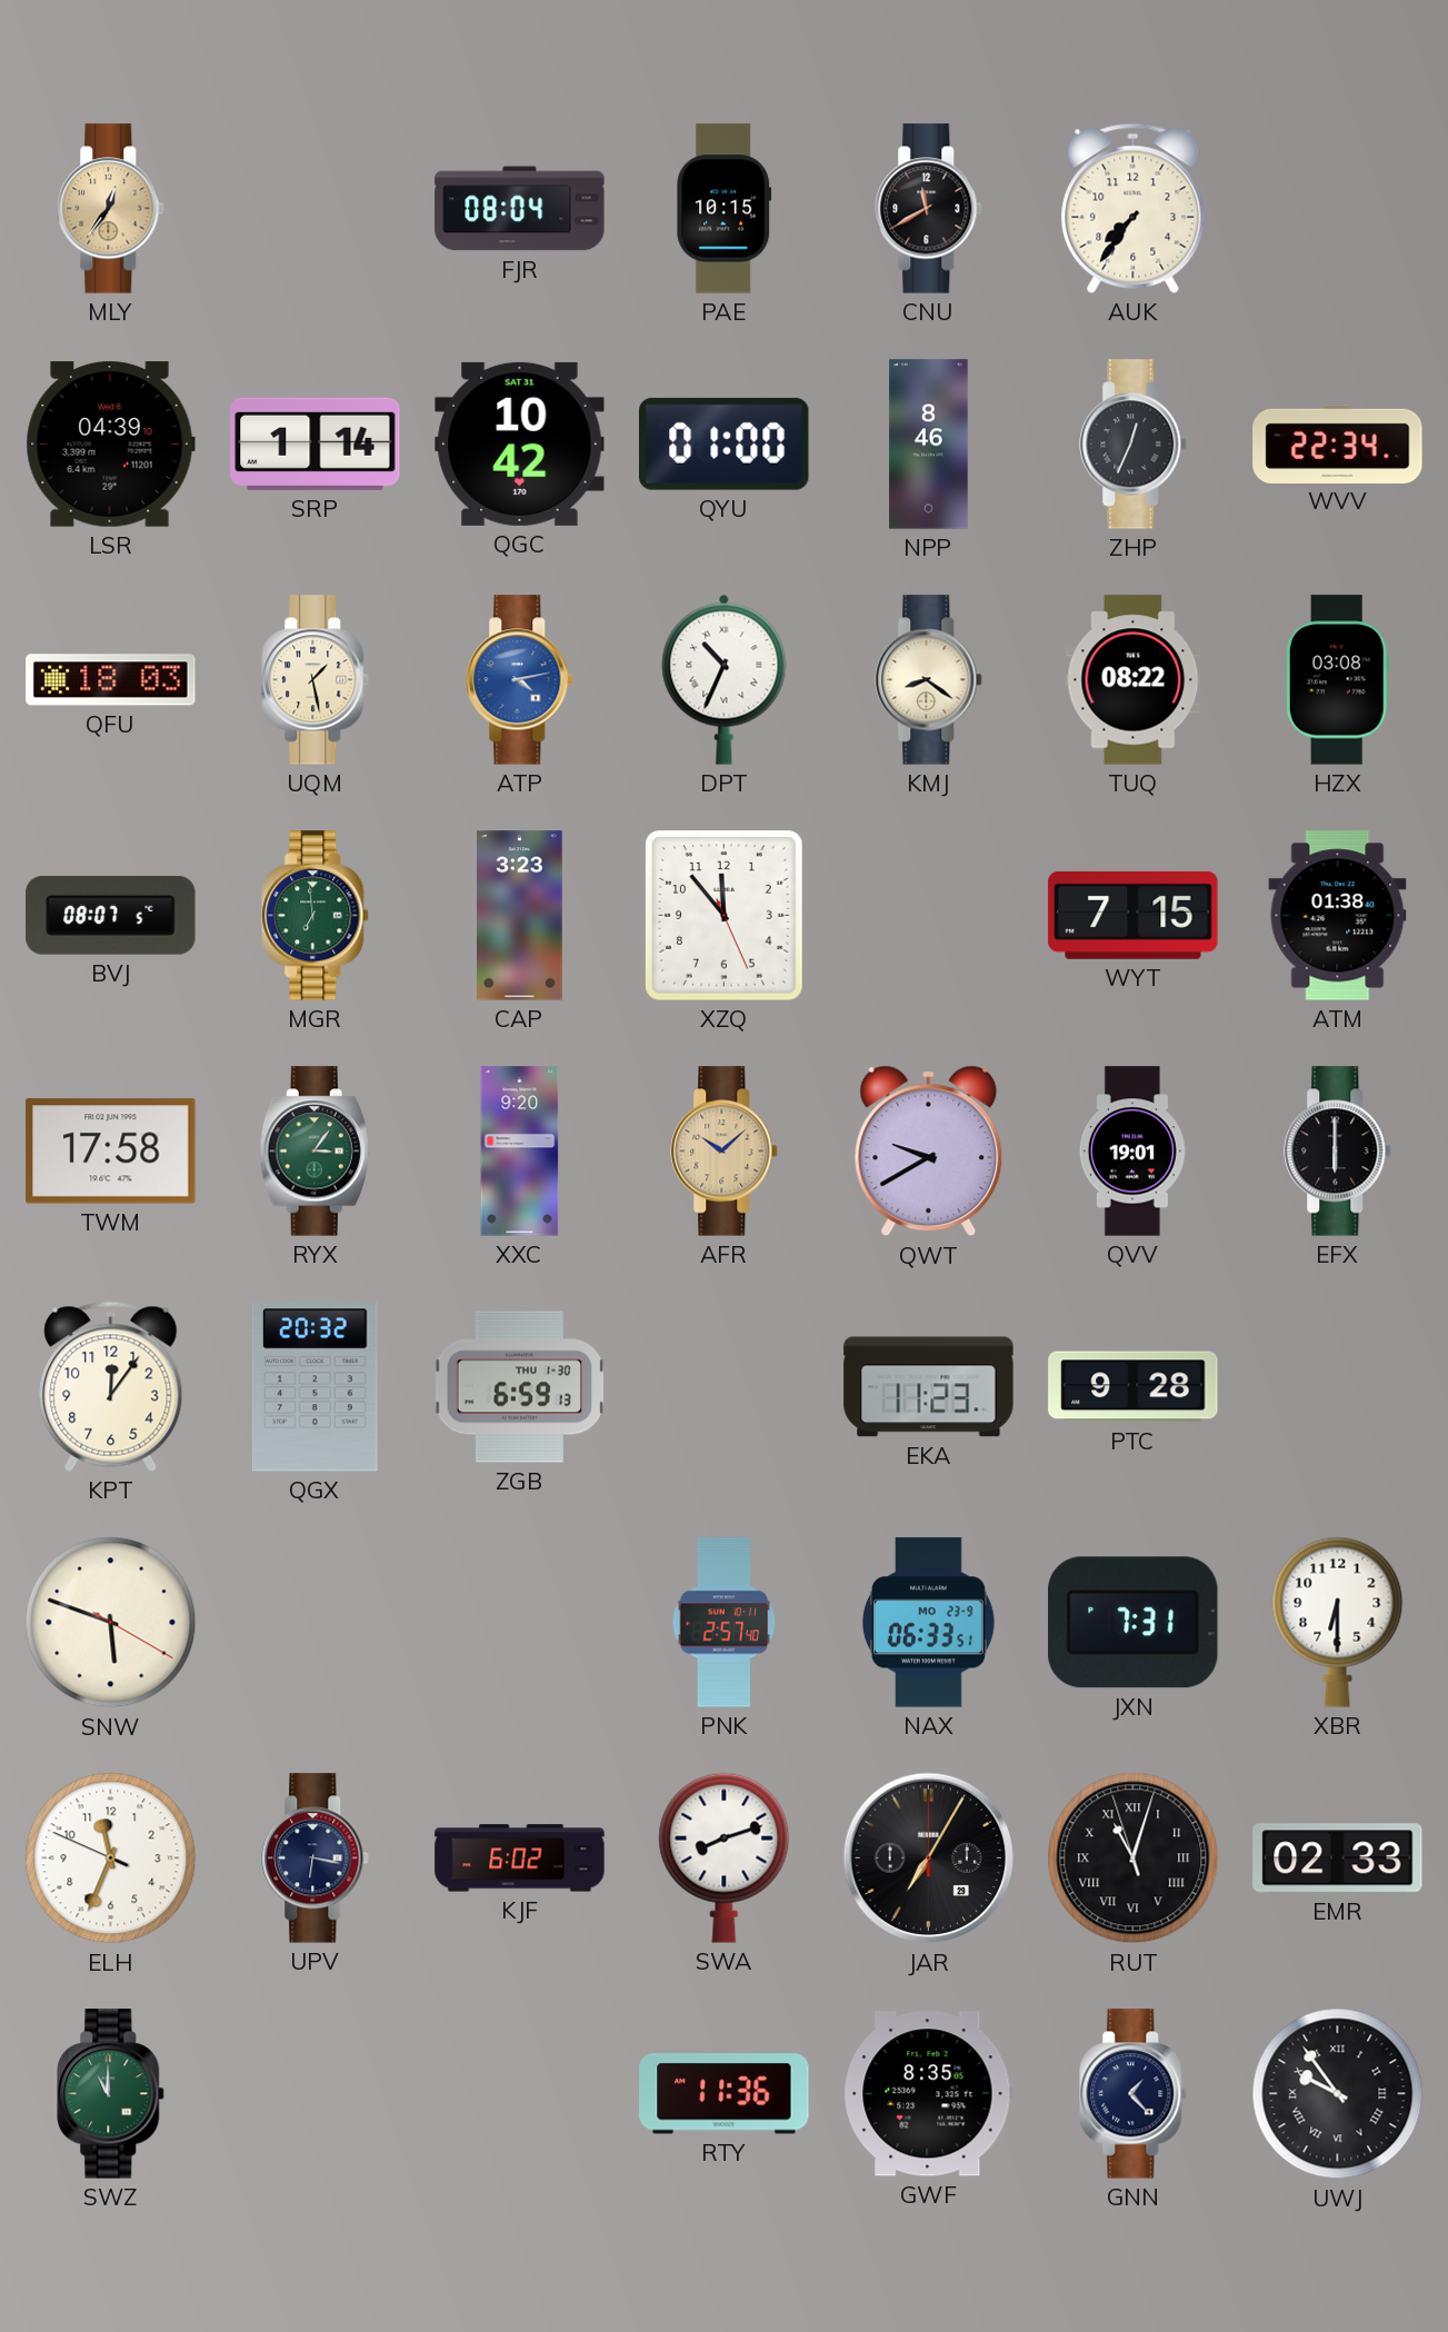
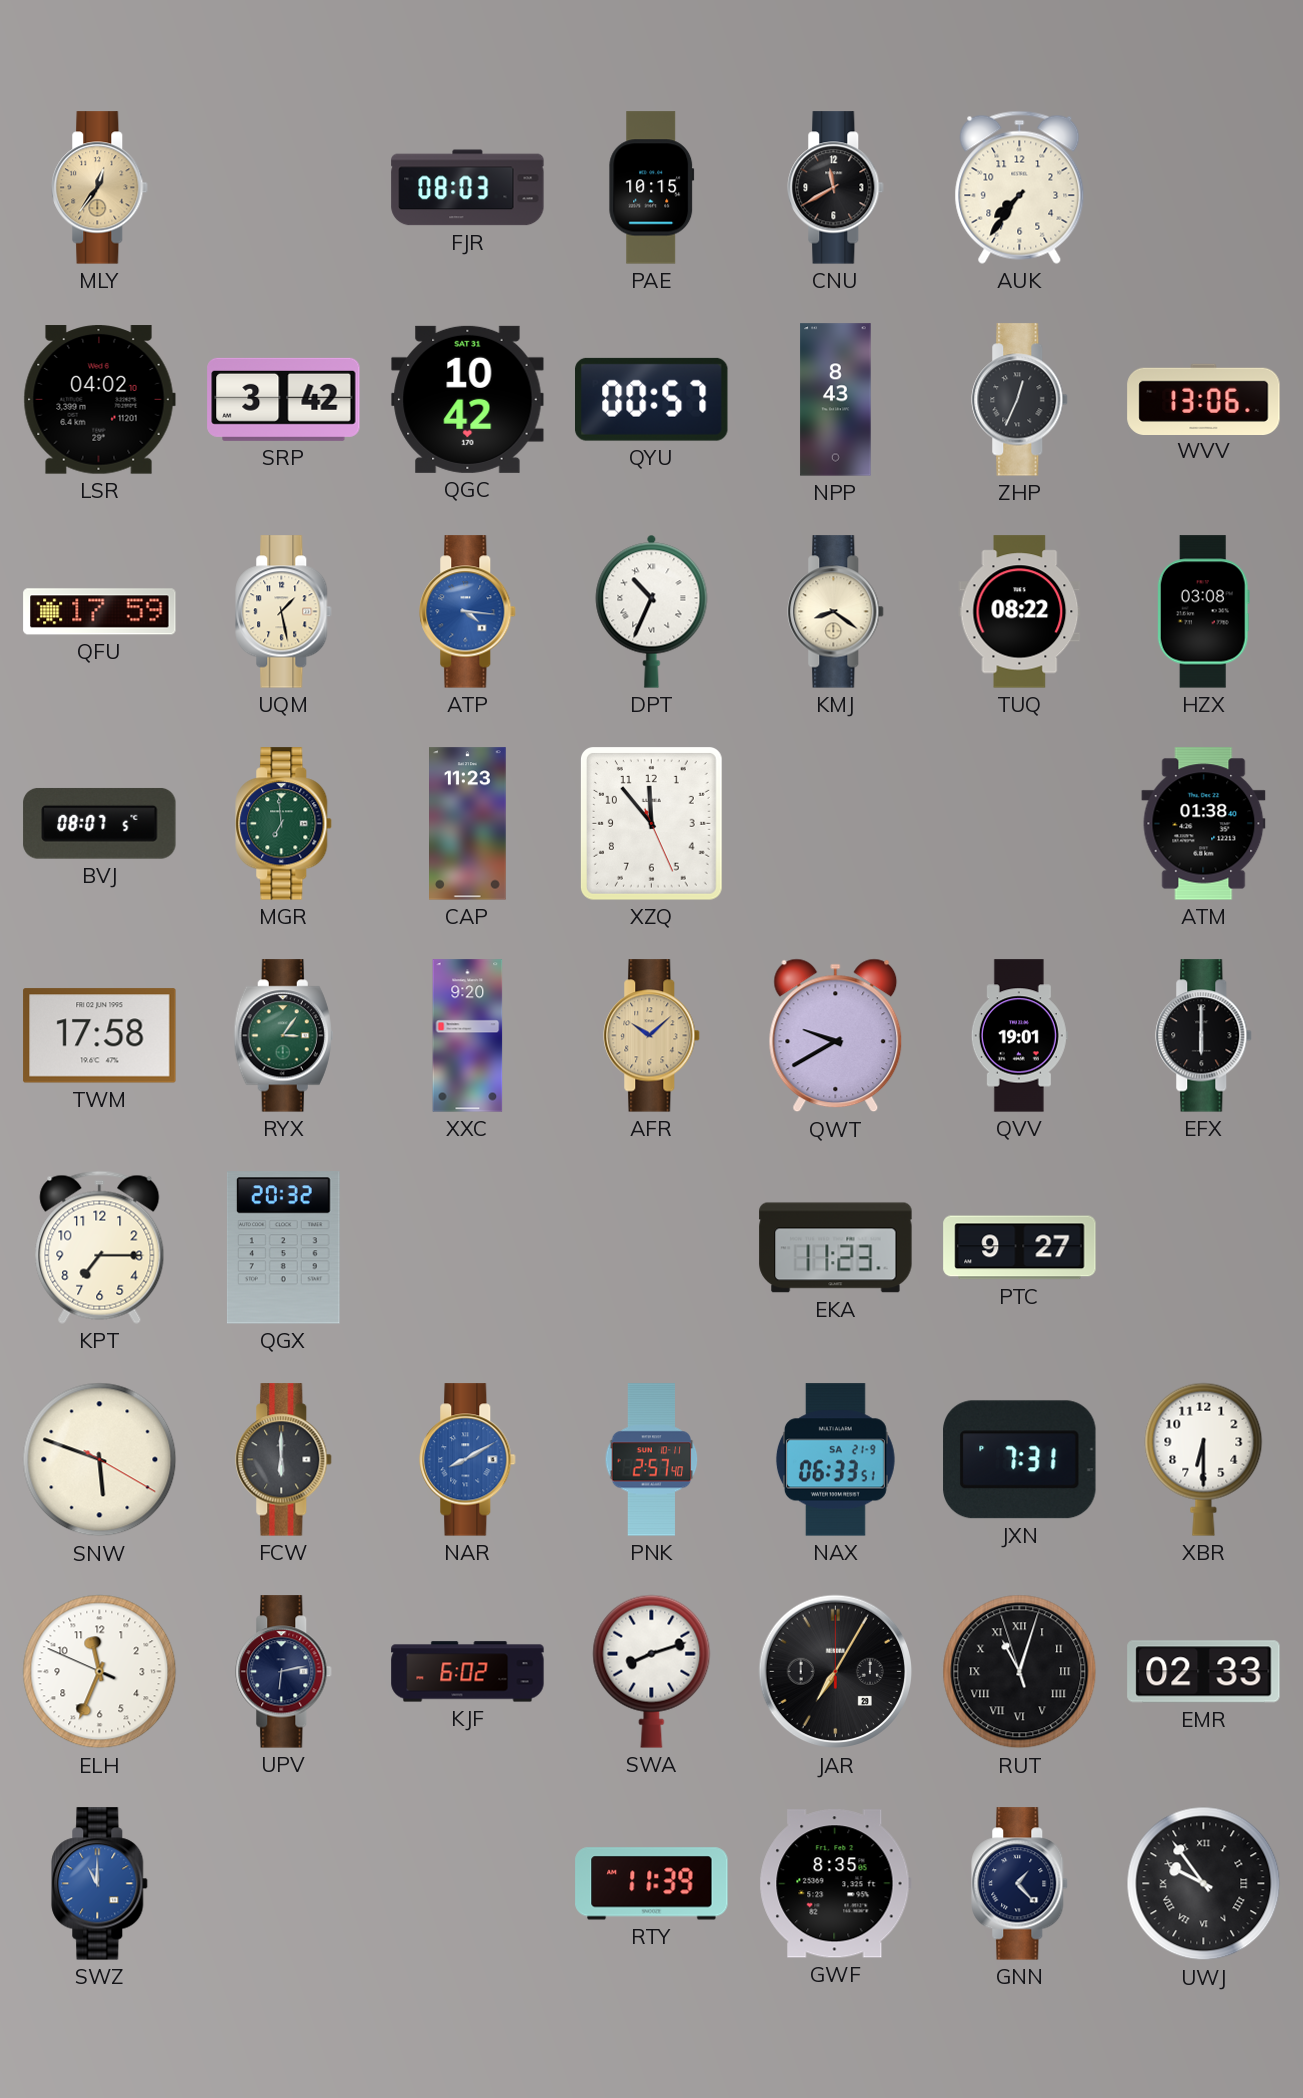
FJR: 08:04 -> 08:03
LSR: 04:39 -> 04:02
SRP: 1:14 -> 3:42
QYU: 01:00 -> 00:57
NPP: 8:46 -> 8:43
WVV: 22:34 -> 13:06
QFU: 18:03 -> 17:59
ATP: 4:13 -> 4:16
CAP: 3:23 -> 11:23
WYT: 7:15 -> none
KPT: 12:06 -> 7:15
ZGB: 6:59 -> none
PTC: 9:28 -> 9:27
FCW: none -> 6:00
NAR: none -> 8:10
NAX date: MO 23-9 -> SA 21-9
UPV: 6:17 -> 6:13
SWZ dial: green -> blue
RTY: 11:36 -> 11:39
